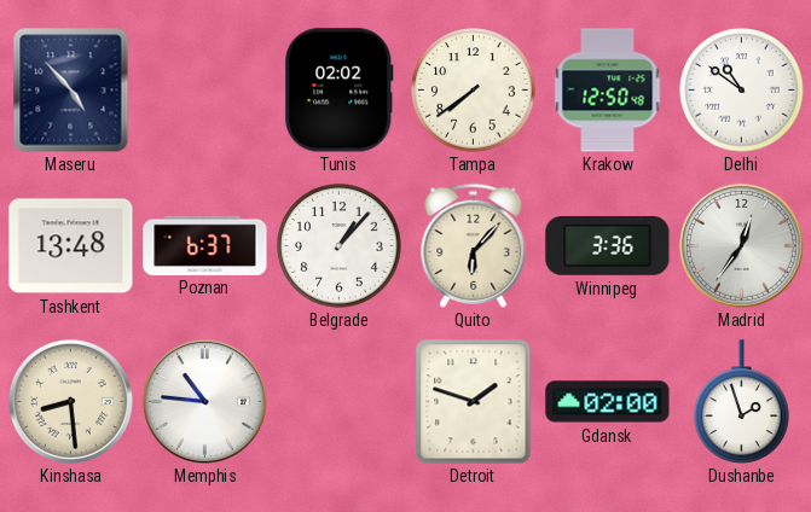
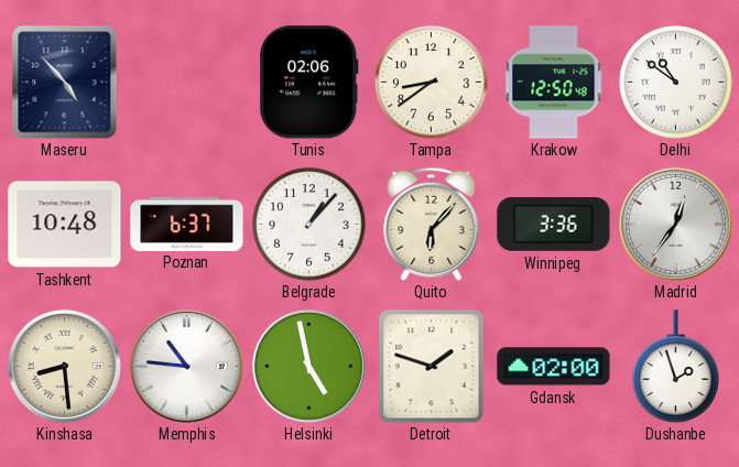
Tunis: 02:02 -> 02:06
Tampa: 7:39 -> 8:39
Tashkent: 13:48 -> 10:48
Helsinki: none -> 4:58
